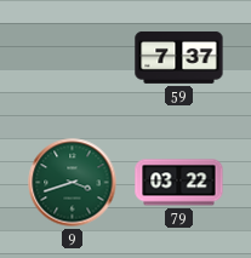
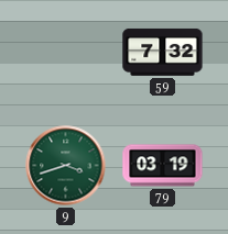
59: 7:37 -> 7:32
79: 03:22 -> 03:19
